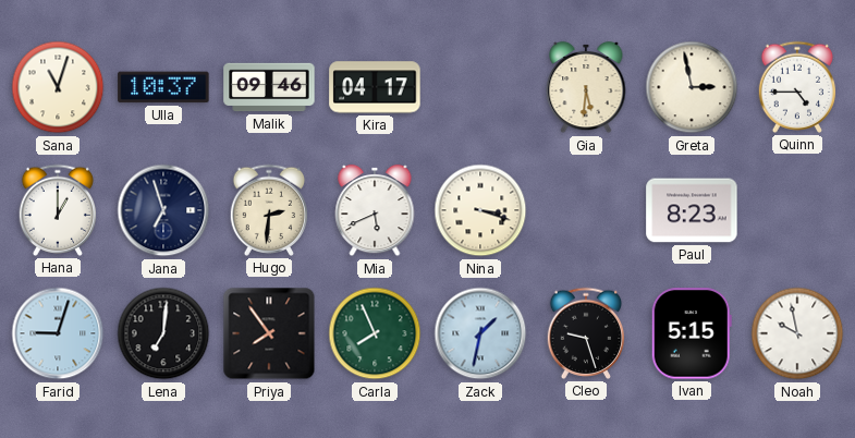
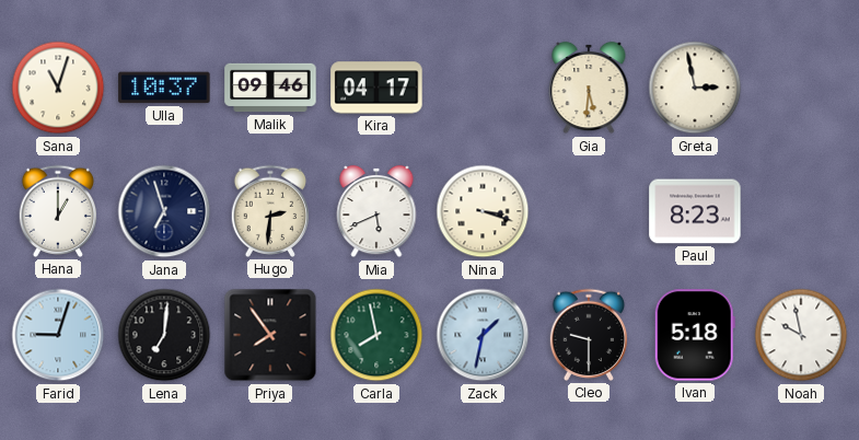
Quinn: 4:45 -> none
Carla: 7:56 -> 7:58
Cleo: 9:27 -> 9:30
Ivan: 5:15 -> 5:18
